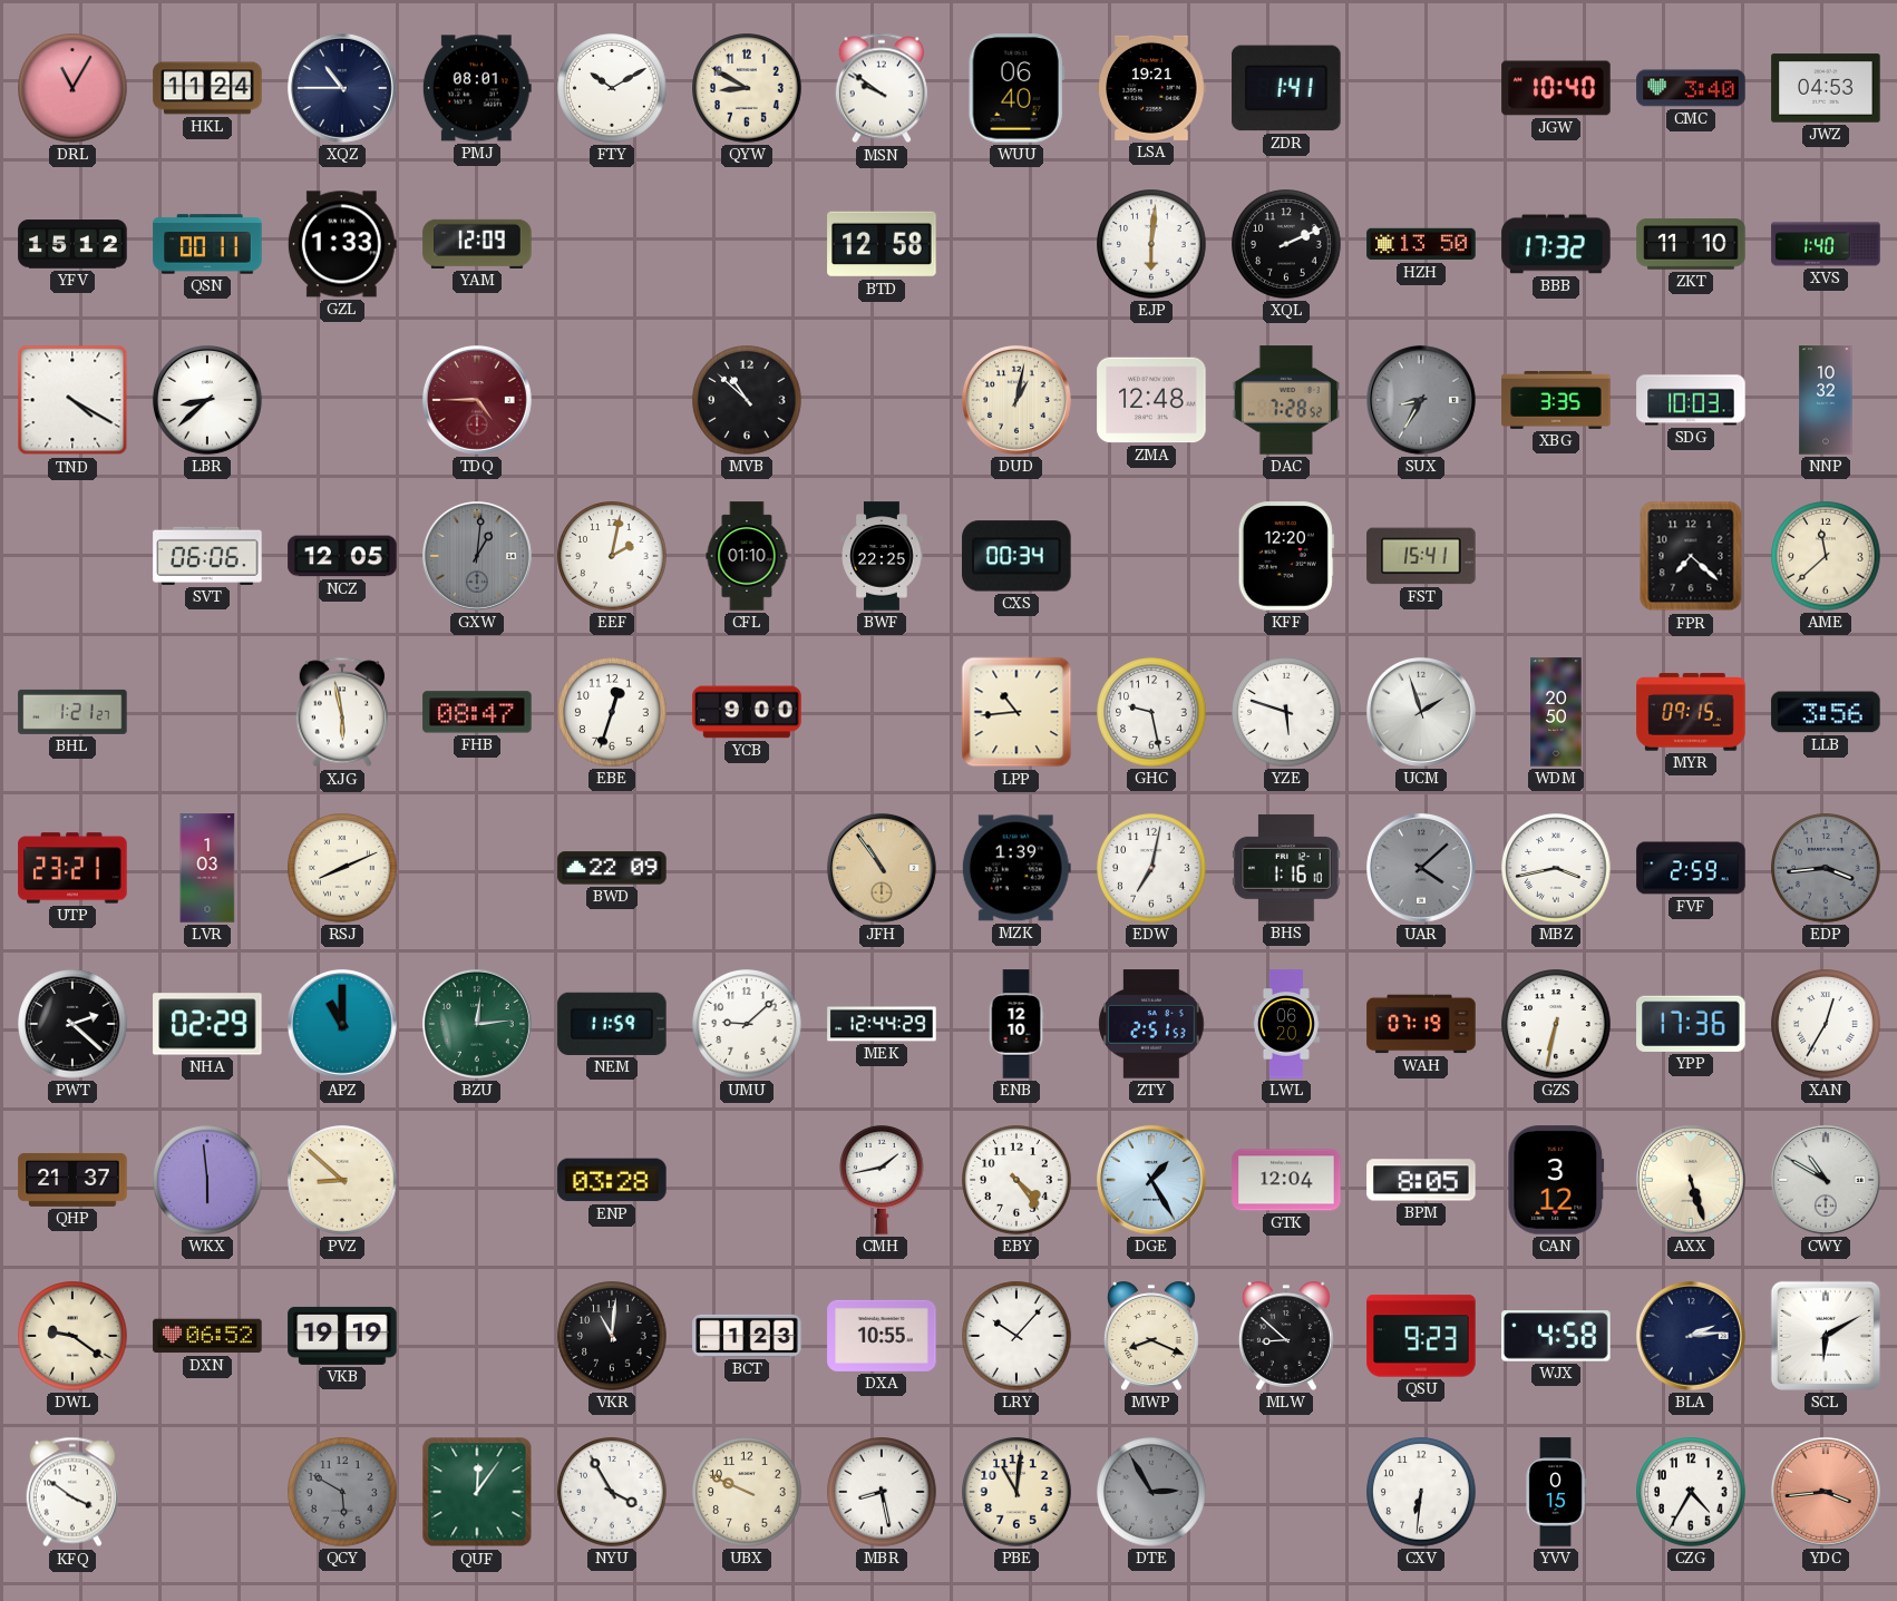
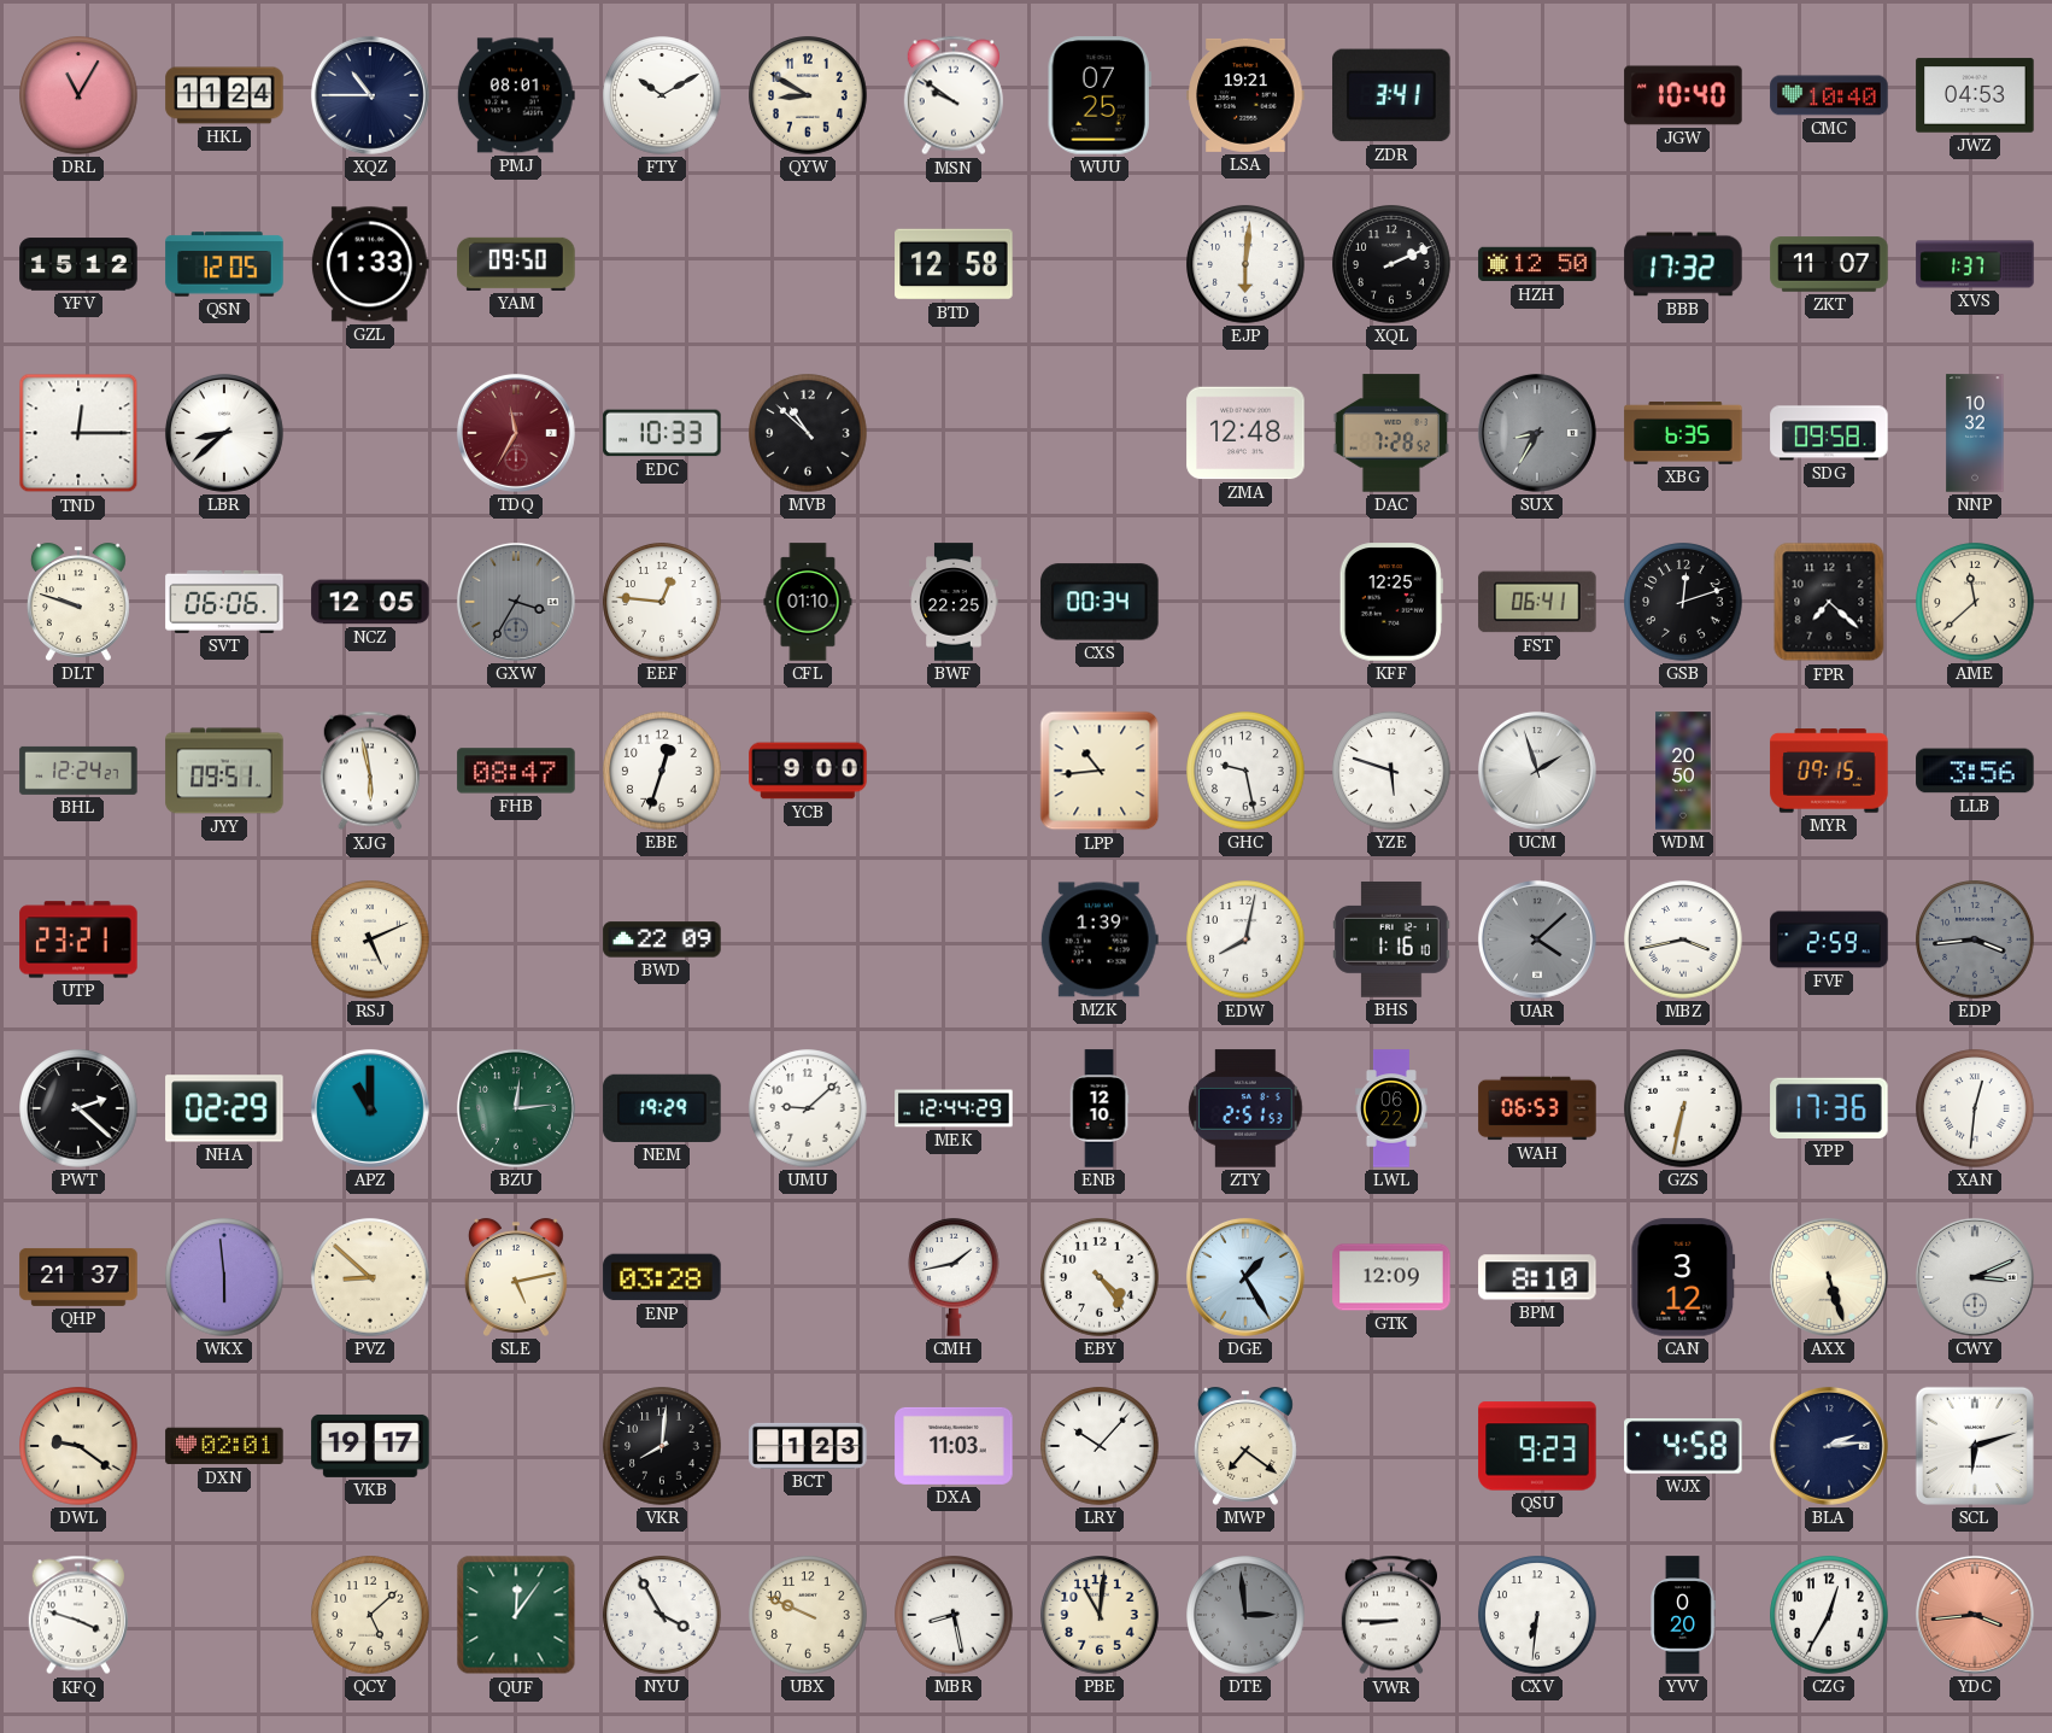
WUU: 06:40 -> 07:25
ZDR: 1:41 -> 3:41
CMC: 3:40 -> 10:40
QSN: 00:11 -> 12:05
YAM: 12:09 -> 09:50
HZH: 13:50 -> 12:50
ZKT: 11:10 -> 11:07
XVS: 1:40 -> 1:37
TND: 4:20 -> 12:15
TDQ: 4:45 -> 11:35
EDC: none -> 10:33
DUD: 1:02 -> none
XBG: 3:35 -> 6:35
SDG: 10:03 -> 09:58
DLT: none -> 9:48
GXW: 1:01 -> 3:35
EEF: 2:02 -> 12:46
KFF: 12:20 -> 12:25
FST: 15:41 -> 06:41
GSB: none -> 12:12
BHL: 1:21 -> 12:24
JYY: none -> 09:51
LVR: 1:03 -> none
RSJ: 8:11 -> 5:11
JFH: 10:54 -> none
EDW: 7:02 -> 8:02
NEM: 11:59 -> 19:29
LWL: 06:20 -> 06:22
WAH: 07:19 -> 06:53
XAN: 12:35 -> 12:31
SLE: none -> 5:13
GTK: 12:04 -> 12:09
BPM: 8:05 -> 8:10
CWY: 10:50 -> 3:11
DXN: 06:52 -> 02:01
VKB: 19:19 -> 19:17
VKR: 11:01 -> 8:01
DXA: 10:55 -> 11:03
MWP: 8:19 -> 7:21
MLW: 8:52 -> none
SCL: 6:10 -> 6:12
KFQ: 3:51 -> 3:48
QCY: 5:50 -> 5:08
QCY dial: grey -> cream
DTE: 2:55 -> 2:59
VWR: none -> 8:45
YVV: 0:15 -> 0:20
CZG: 4:35 -> 12:35
